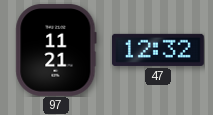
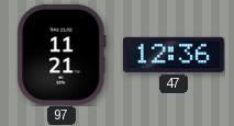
47: 12:32 -> 12:36
